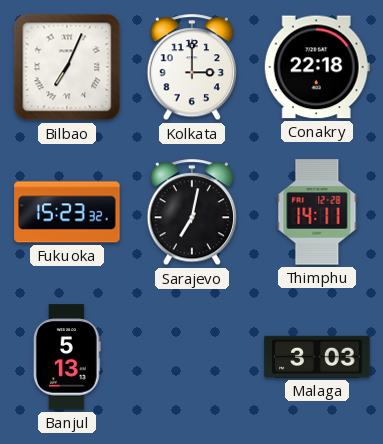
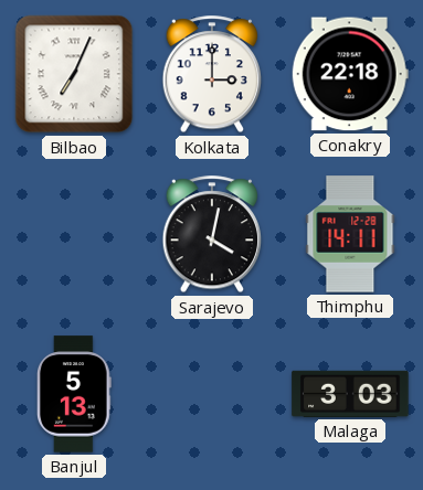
Fukuoka: 15:23 -> none
Sarajevo: 7:02 -> 4:02
